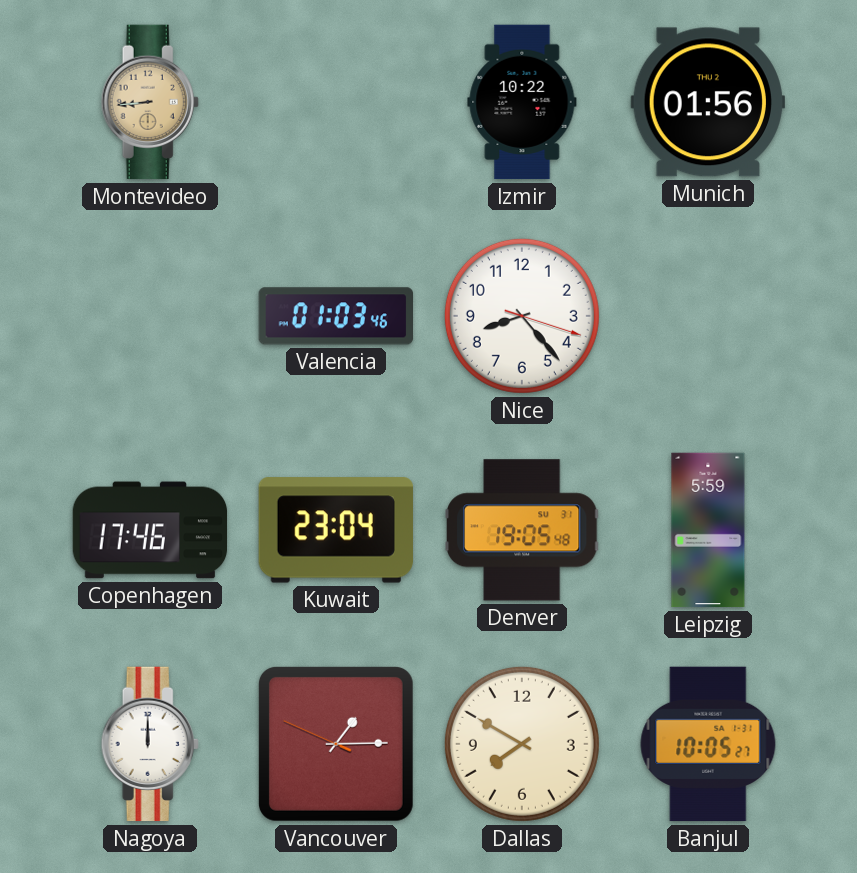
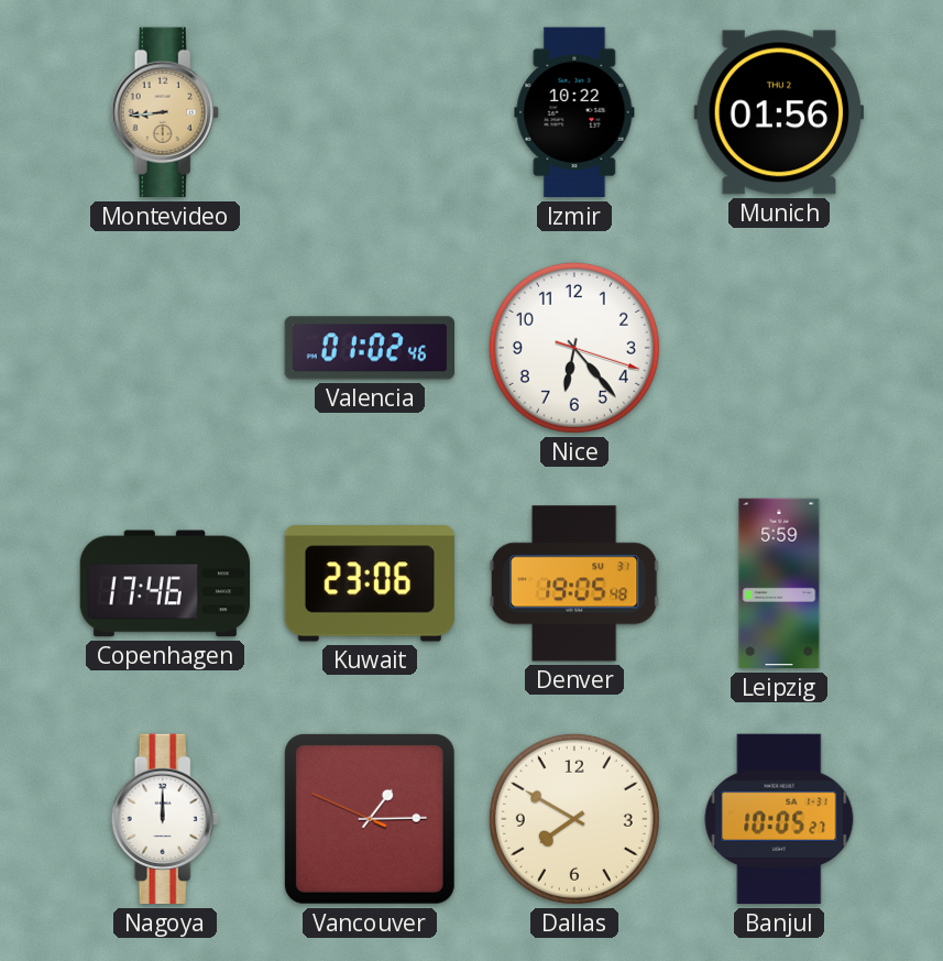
Valencia: 01:03 -> 01:02
Nice: 8:23 -> 6:23
Kuwait: 23:04 -> 23:06
